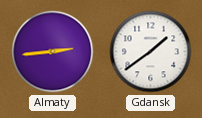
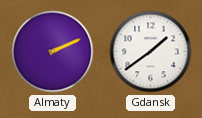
Almaty: 2:44 -> 2:11
